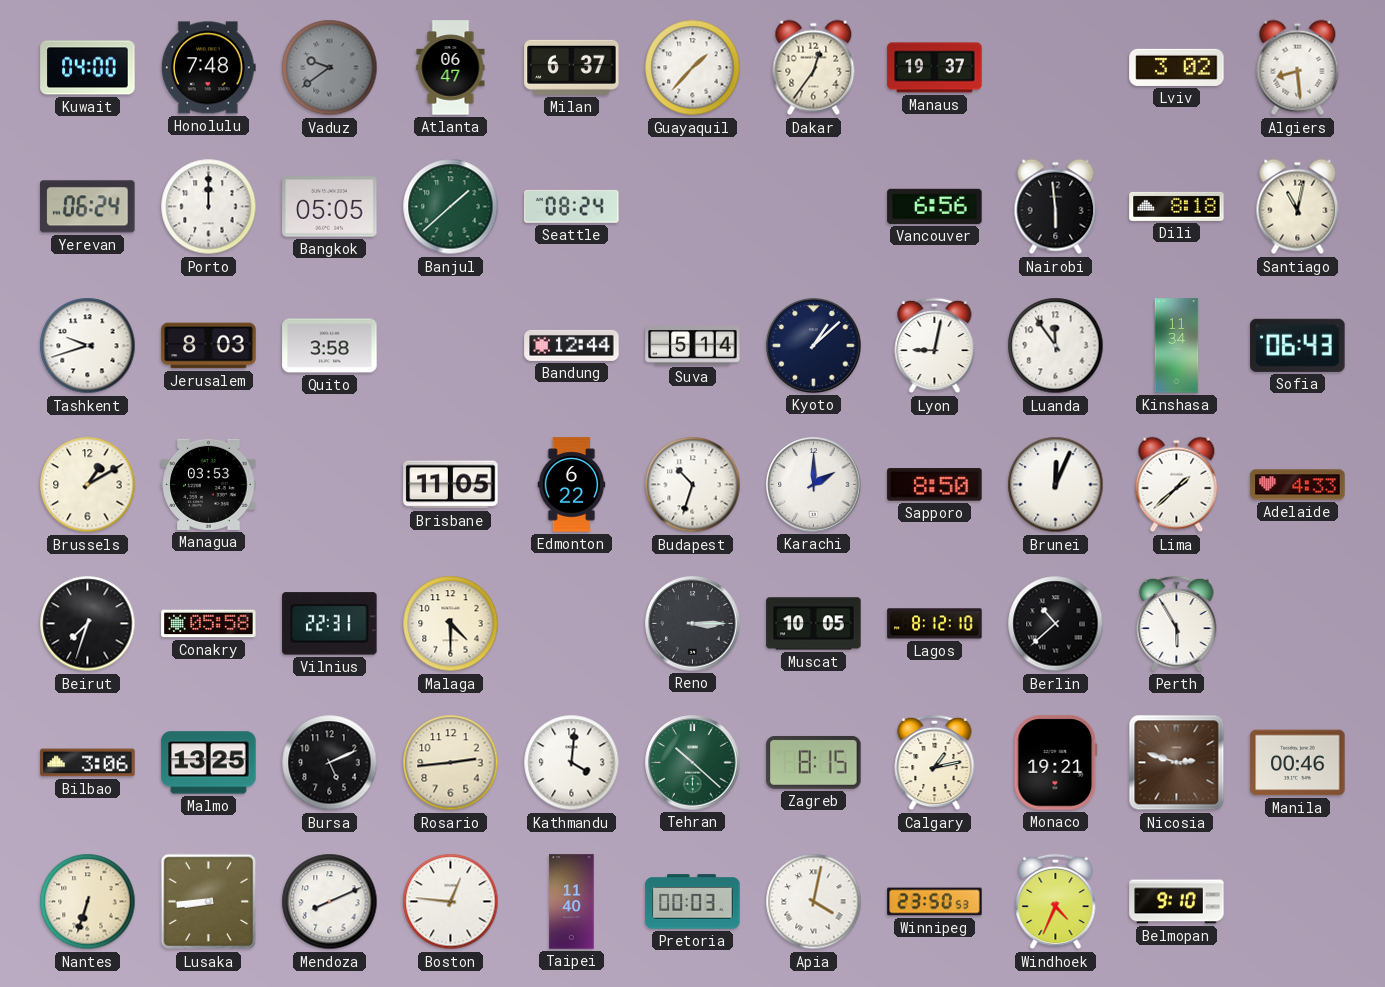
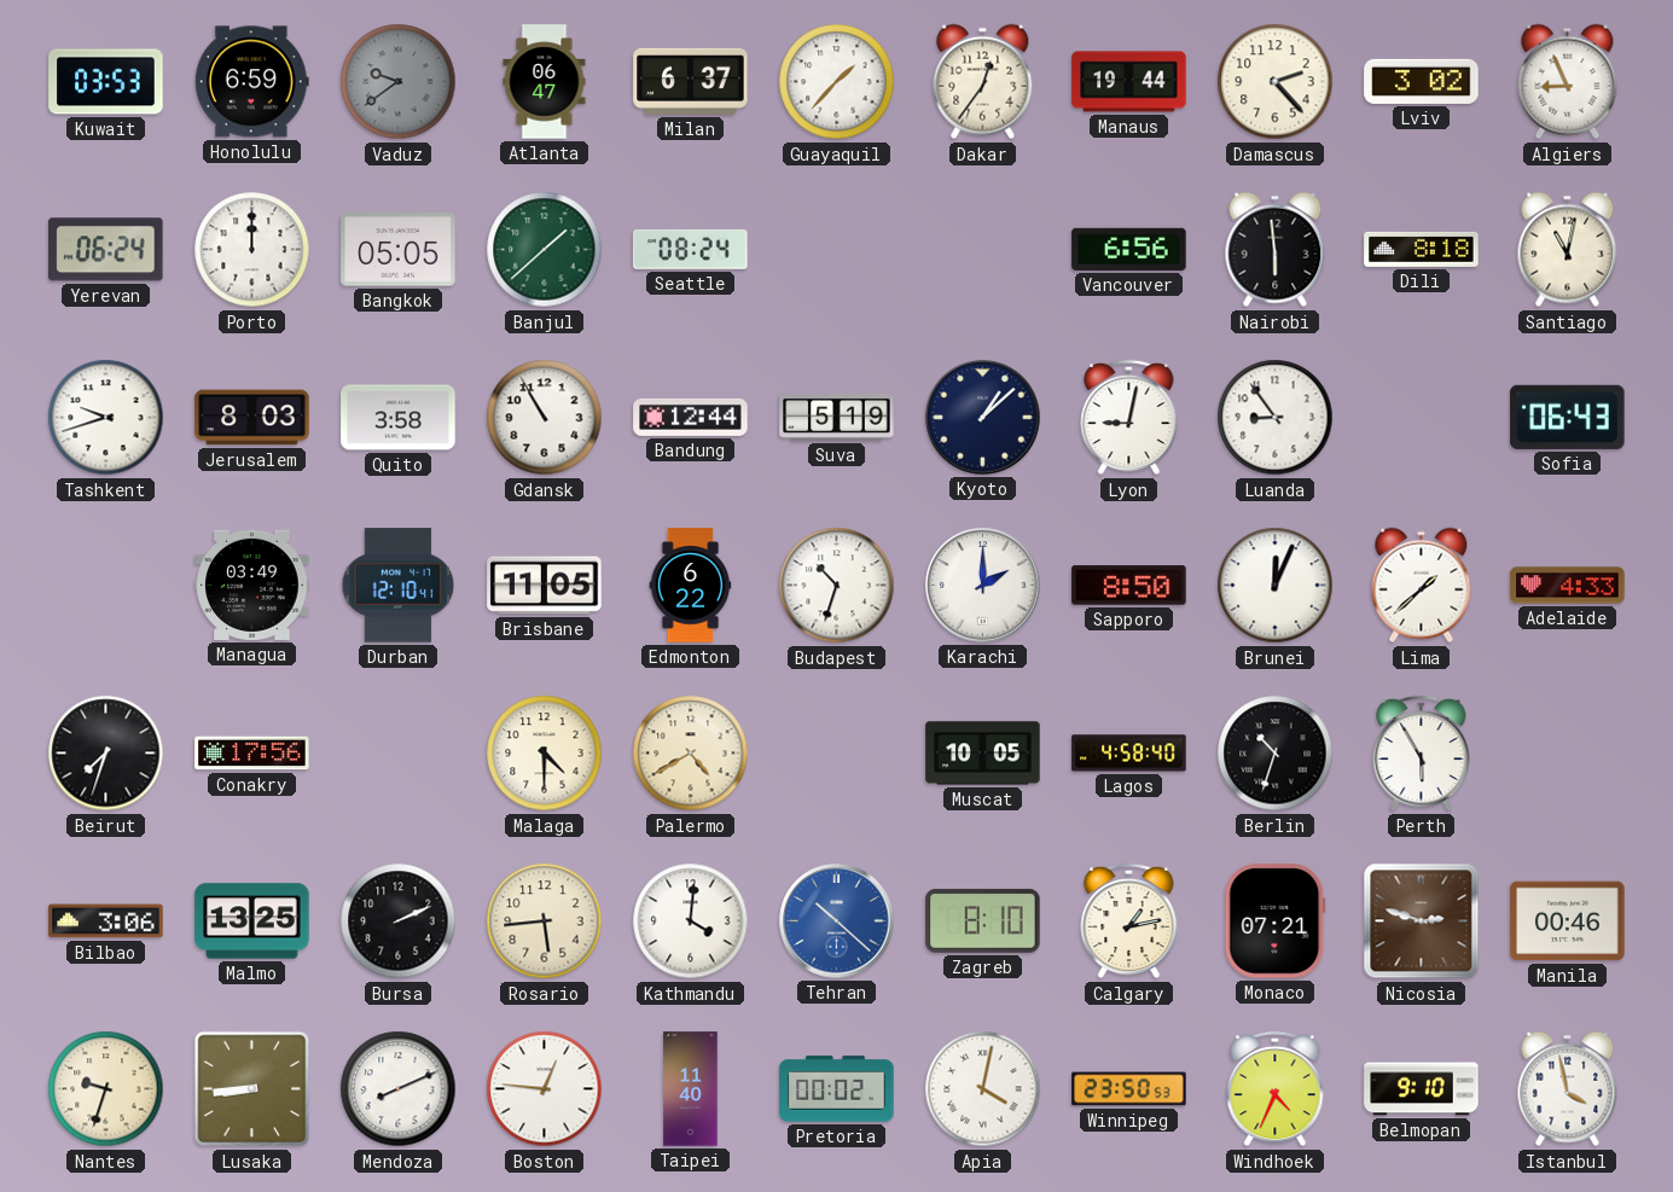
Kuwait: 04:00 -> 03:53
Honolulu: 7:48 -> 6:59
Manaus: 19:37 -> 19:44
Damascus: none -> 2:23
Algiers: 8:29 -> 8:56
Gdansk: none -> 10:55
Suva: 5:14 -> 5:19
Luanda: 11:54 -> 8:54
Kinshasa: 11:34 -> none
Brussels: 1:10 -> none
Managua: 03:53 -> 03:49
Durban: none -> 12:10
Conakry: 05:58 -> 17:56
Vilnius: 22:31 -> none
Palermo: none -> 4:40
Reno: 3:15 -> none
Lagos: 8:12 -> 4:58
Berlin: 10:38 -> 10:33
Bursa: 5:11 -> 2:11
Rosario: 2:44 -> 5:44
Tehran dial: green -> blue
Zagreb: 8:15 -> 8:10
Monaco: 19:21 -> 07:21
Nantes: 6:33 -> 9:33
Pretoria: 00:03 -> 00:02
Istanbul: none -> 3:58
